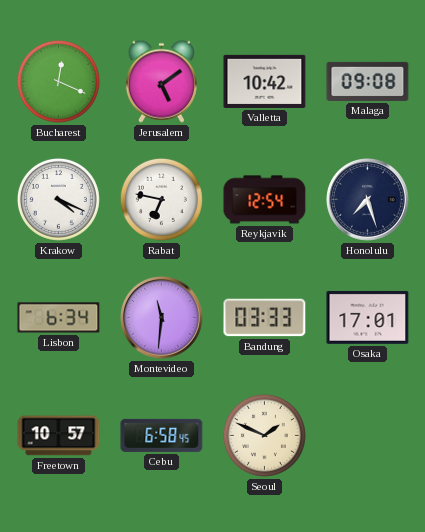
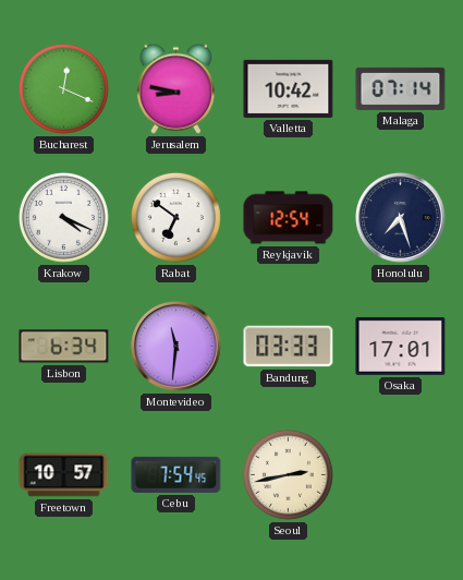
Jerusalem: 5:09 -> 8:47
Malaga: 09:08 -> 07:14
Rabat: 6:47 -> 6:51
Cebu: 6:58 -> 7:54
Seoul: 1:49 -> 2:43
